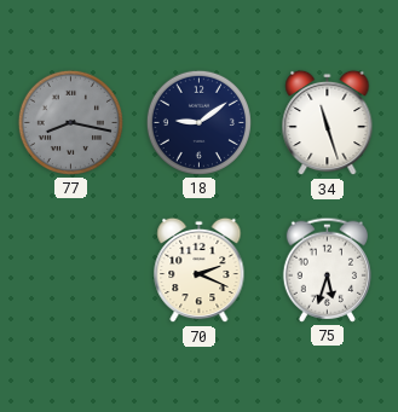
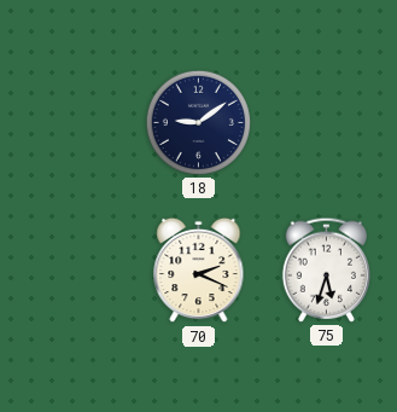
77: 8:17 -> none
34: 11:27 -> none
